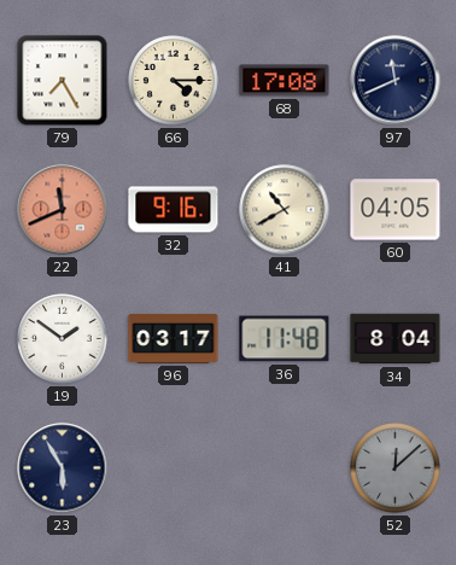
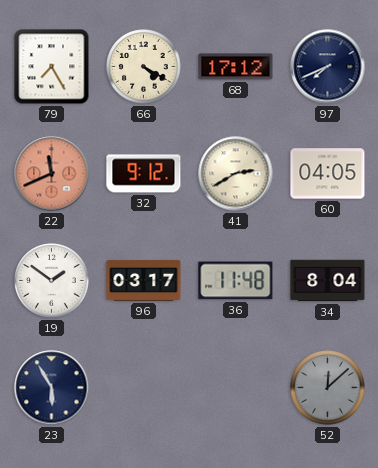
66: 4:15 -> 4:20
68: 17:08 -> 17:12
97: 11:41 -> 7:41
32: 9:16 -> 9:12
41: 10:40 -> 2:40
